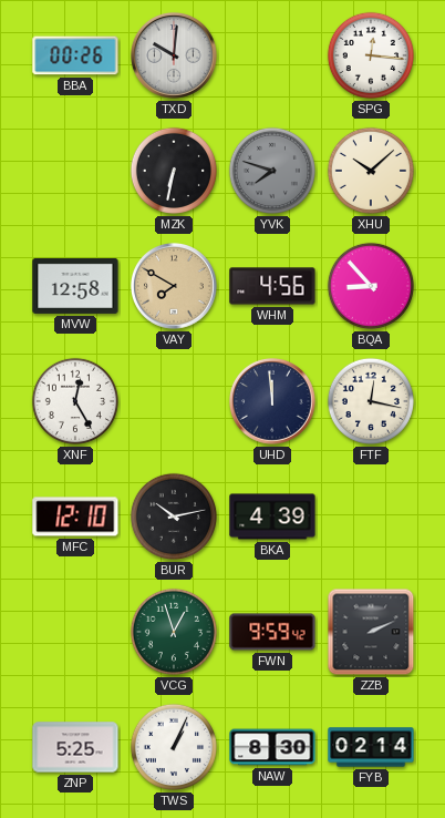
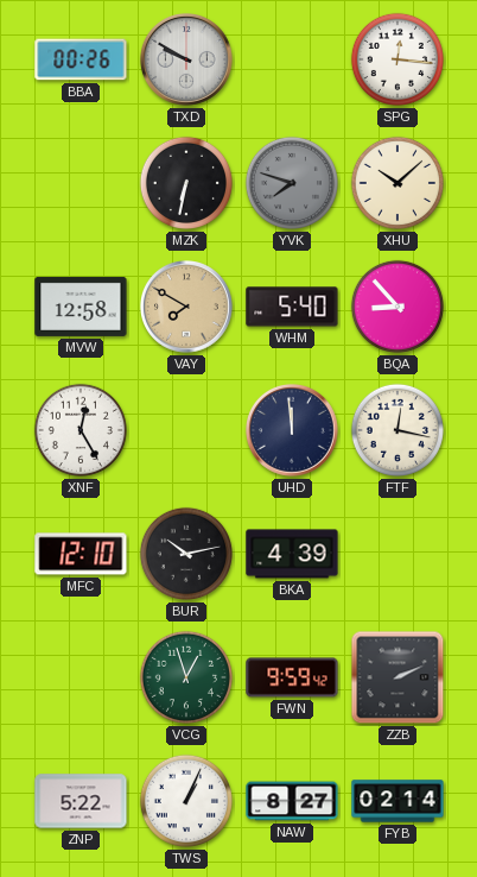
TXD: 10:01 -> 9:50
WHM: 4:56 -> 5:40
ZNP: 5:25 -> 5:22
NAW: 8:30 -> 8:27
